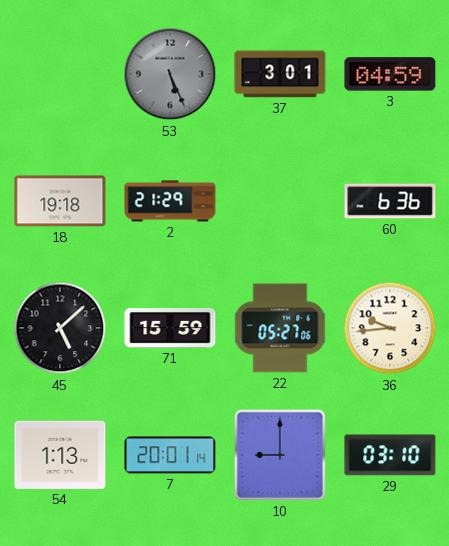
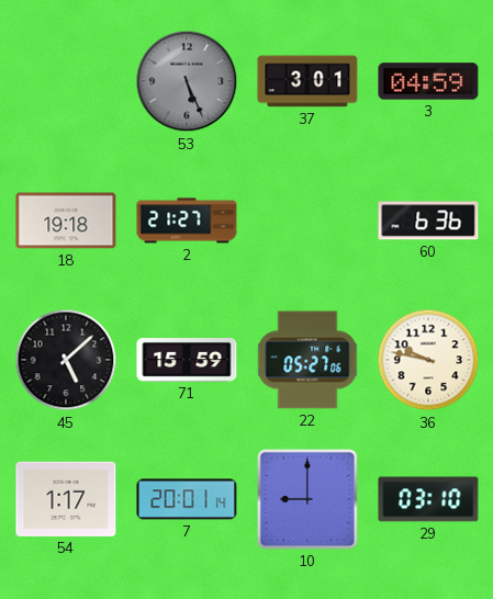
2: 21:29 -> 21:27
36: 9:44 -> 9:47
54: 1:13 -> 1:17
